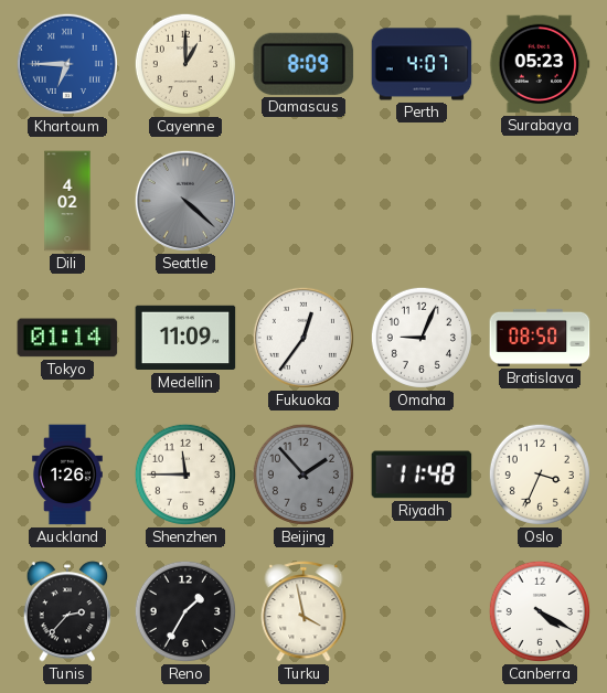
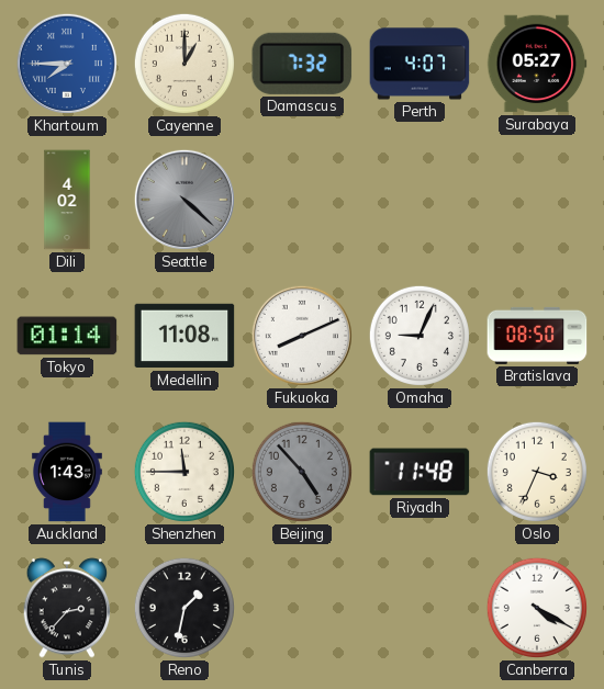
Khartoum: 6:45 -> 7:45
Damascus: 8:09 -> 7:32
Surabaya: 05:23 -> 05:27
Medellin: 11:09 -> 11:08
Fukuoka: 12:36 -> 8:11
Auckland: 1:26 -> 1:43
Beijing: 1:53 -> 4:53
Reno: 1:35 -> 1:32
Turku: 3:58 -> none
